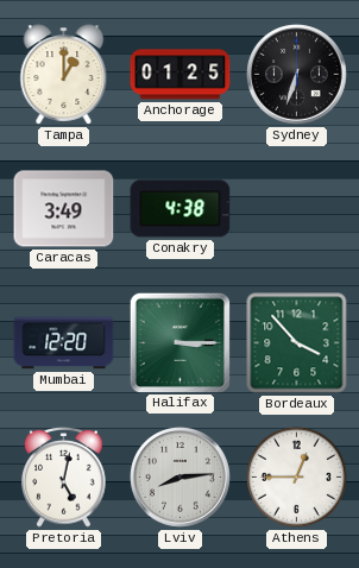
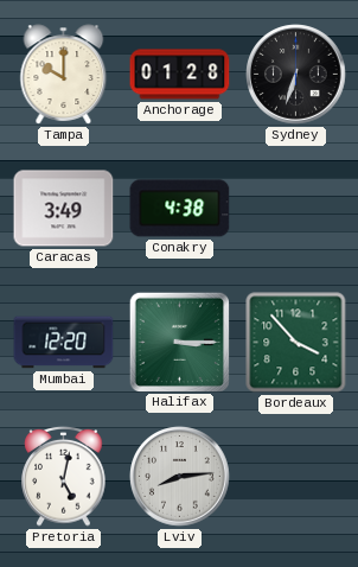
Tampa: 1:00 -> 10:00
Anchorage: 01:25 -> 01:28
Athens: 12:45 -> none
